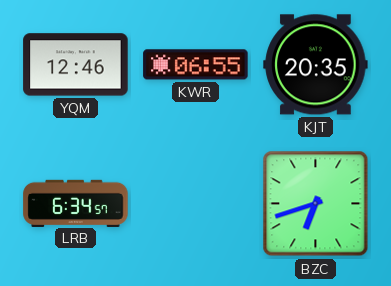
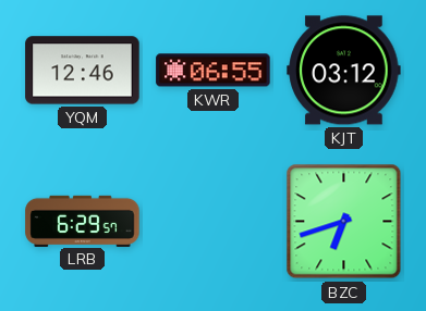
KJT: 20:35 -> 03:12
LRB: 6:34 -> 6:29
